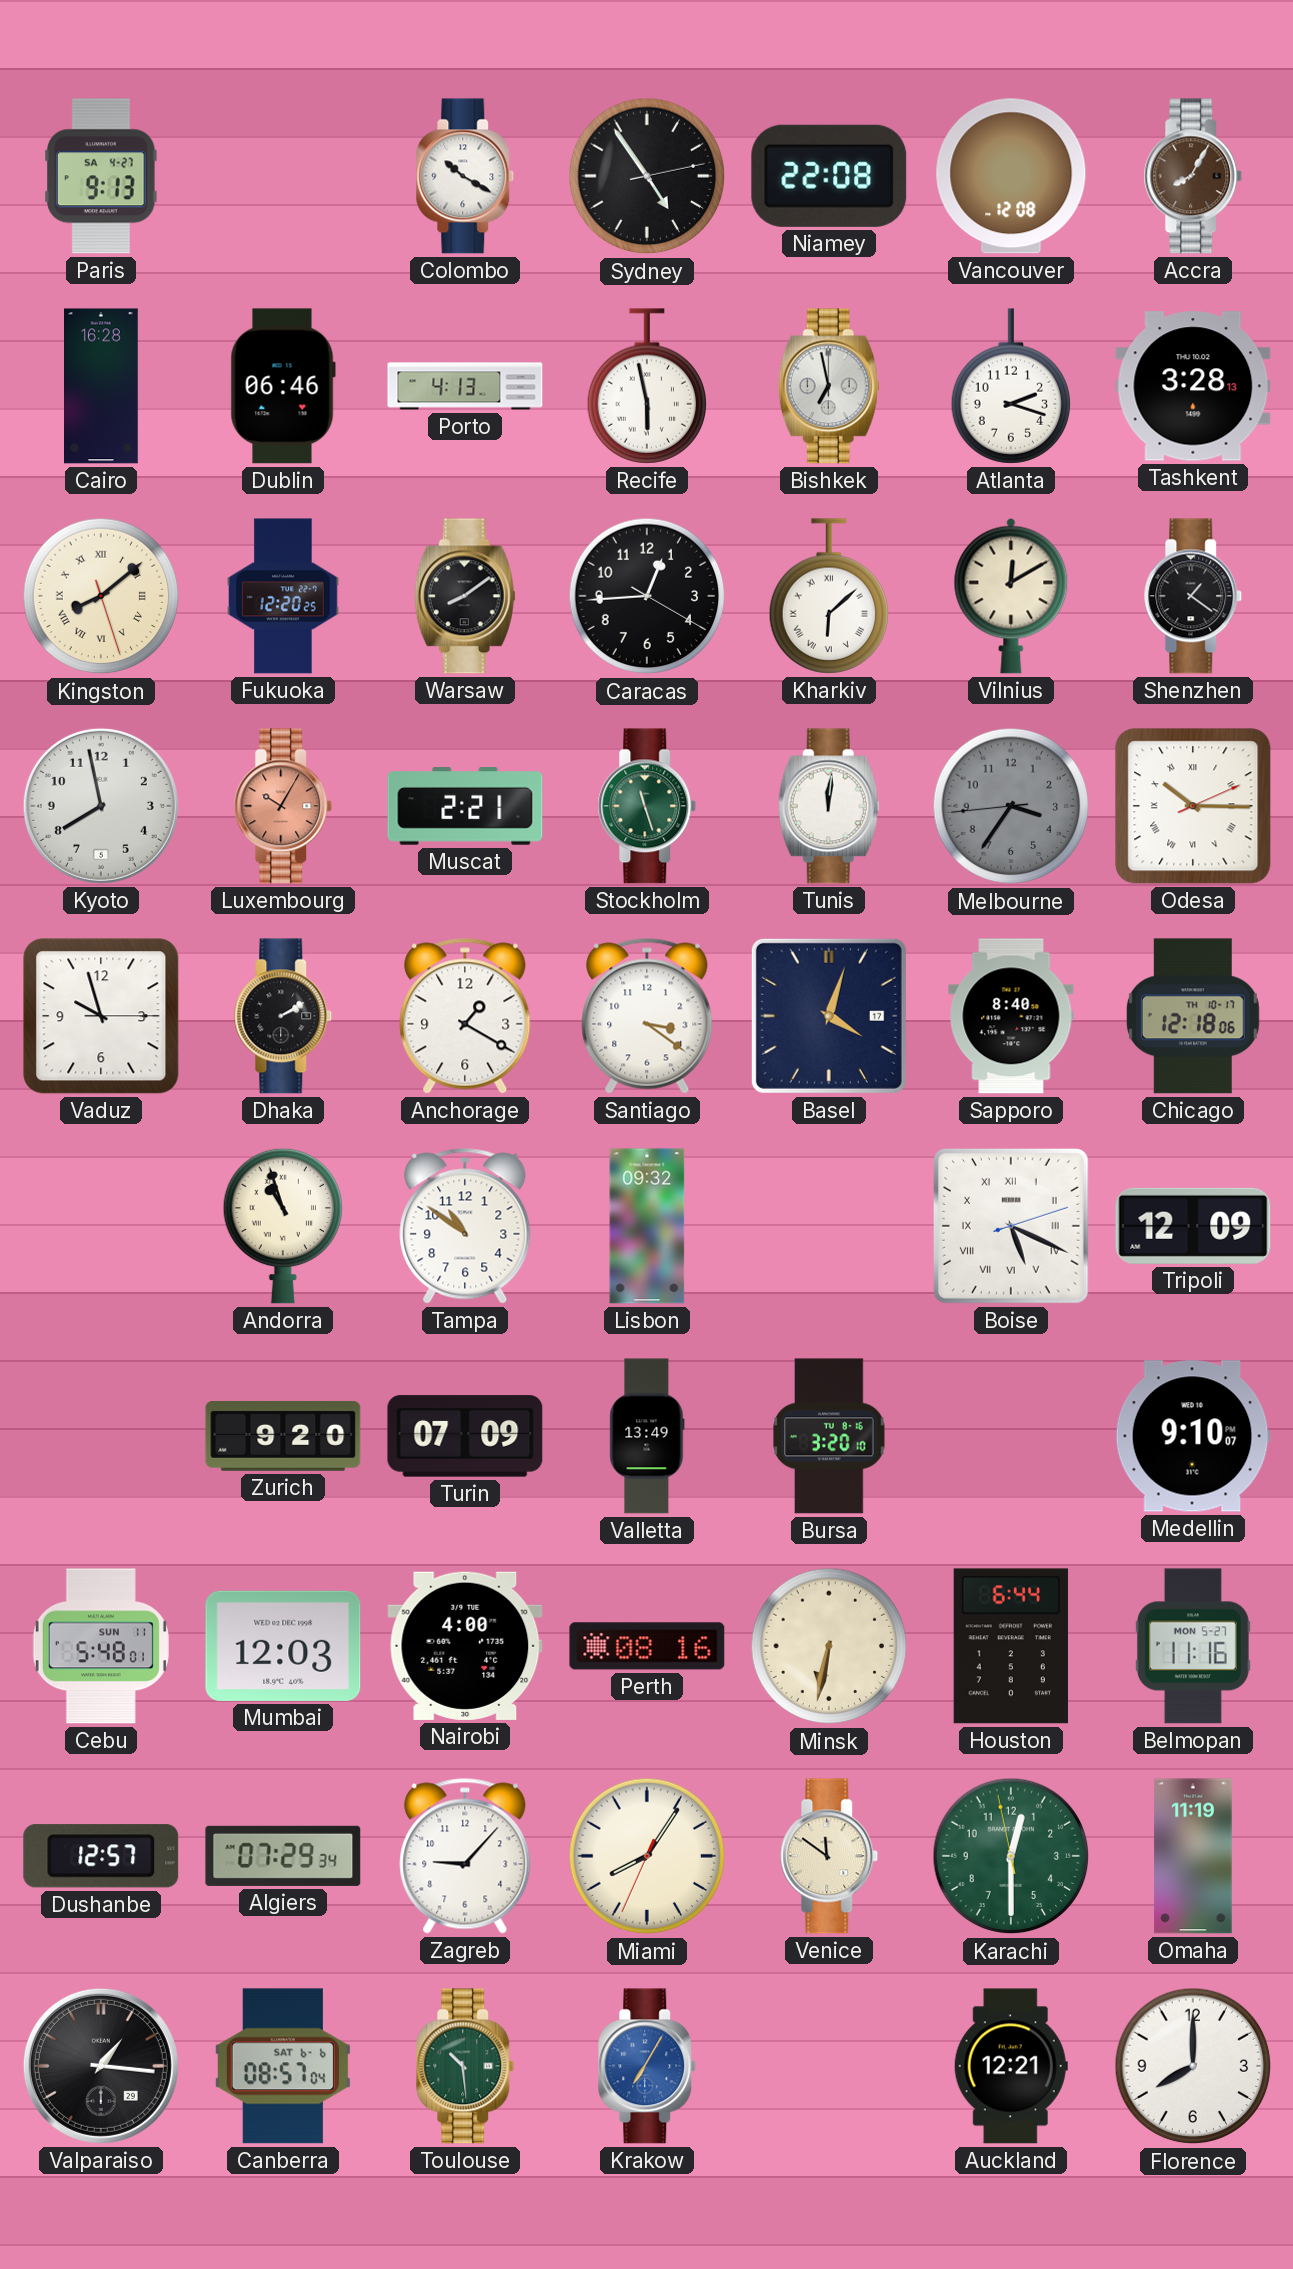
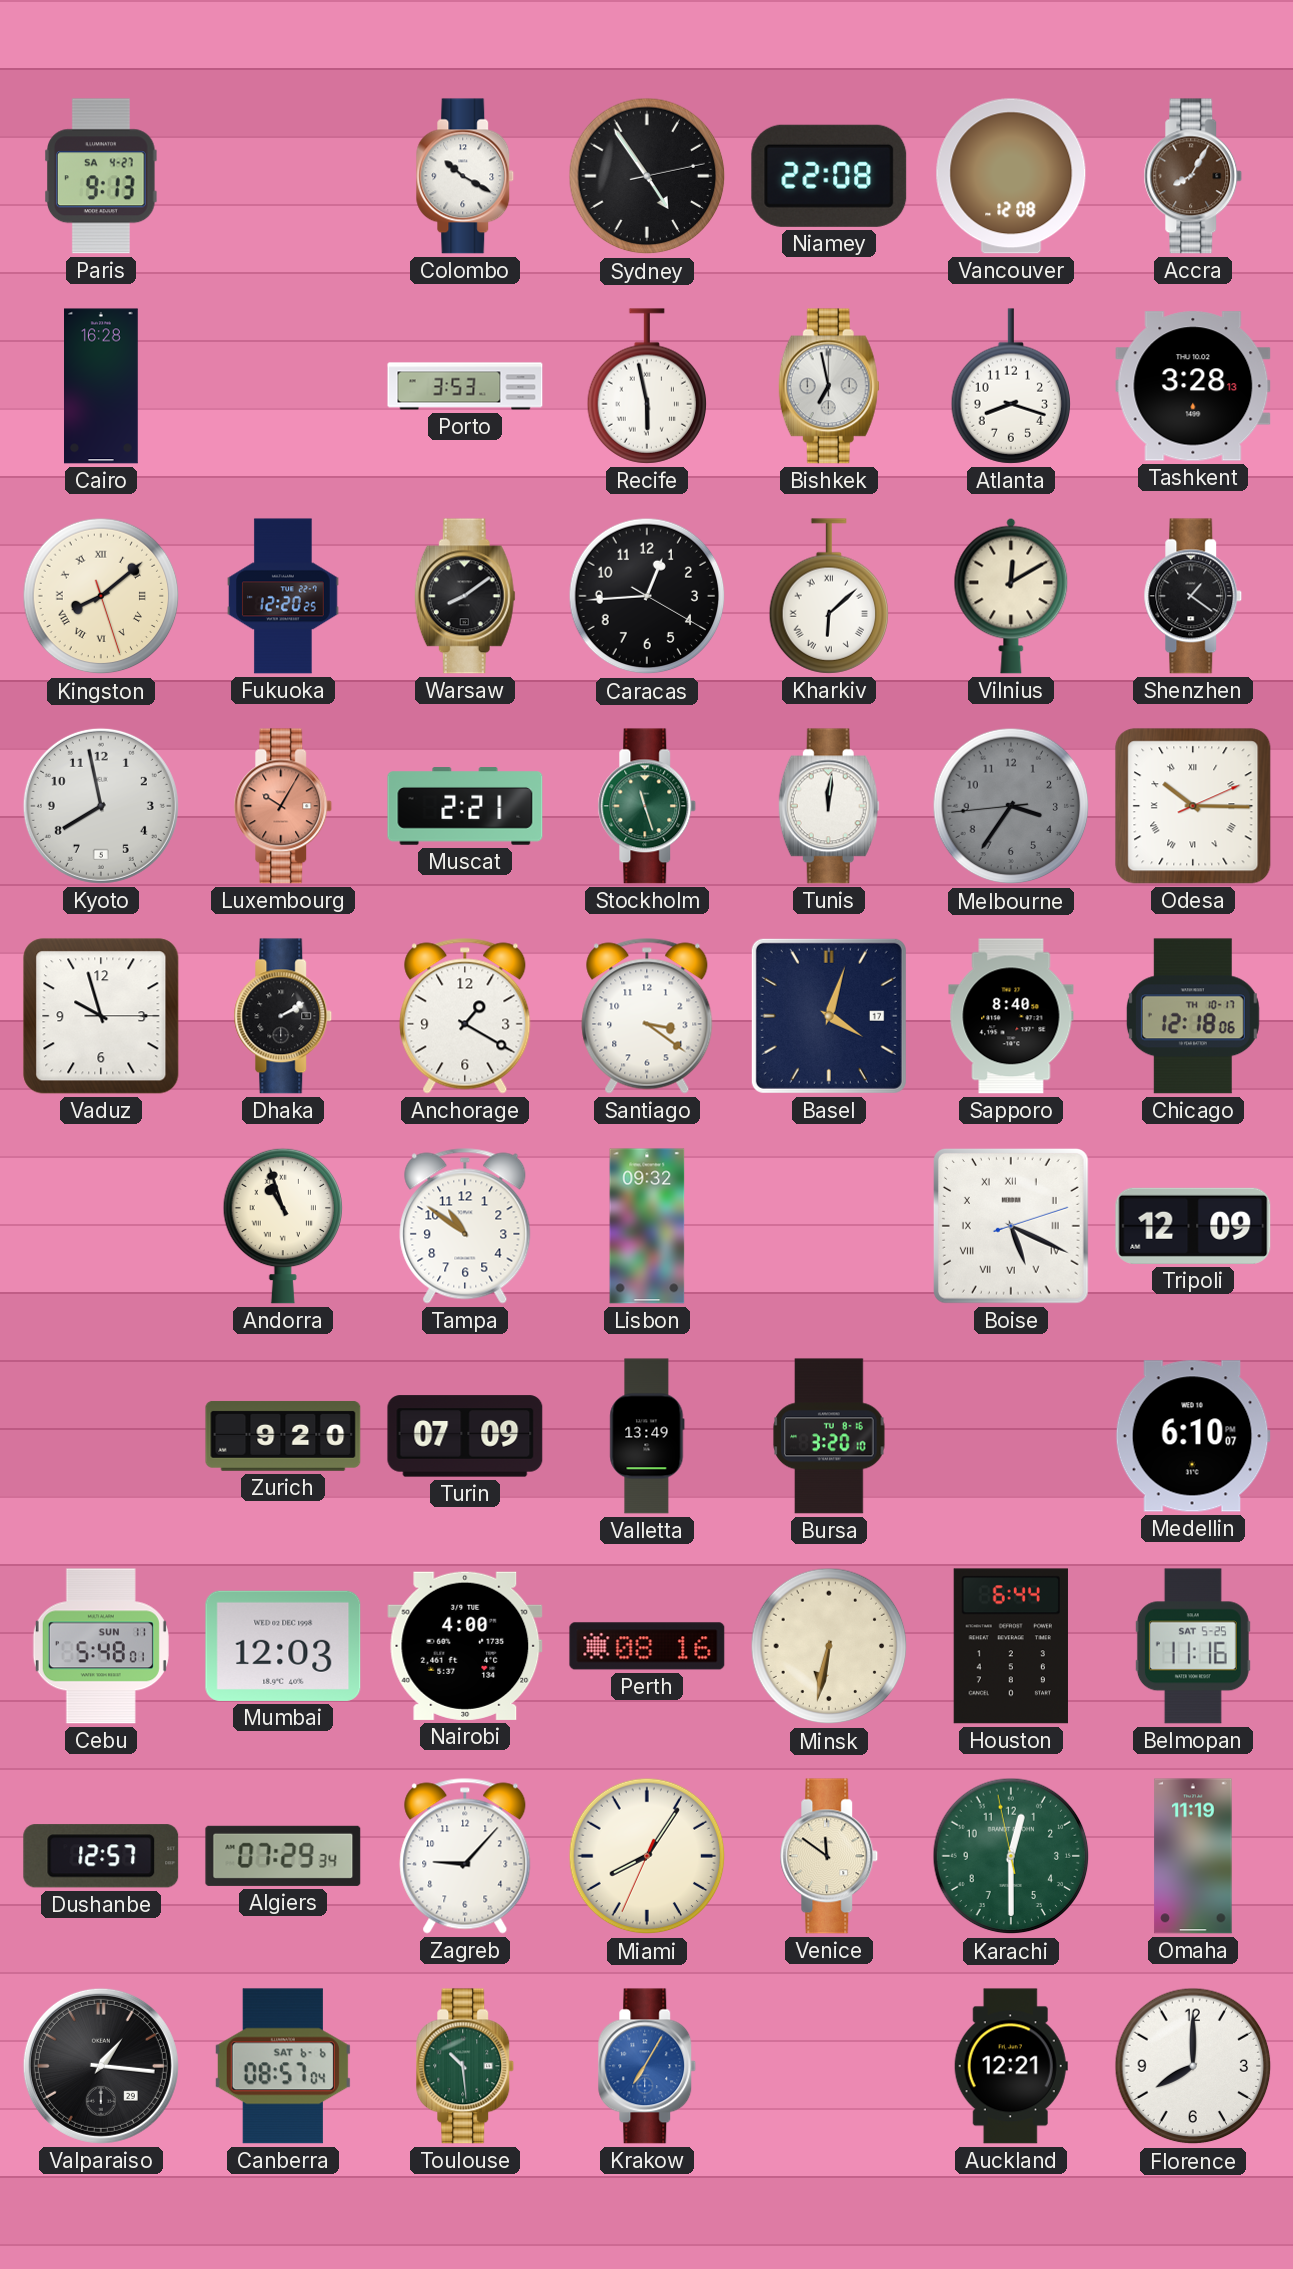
Dublin: 06:46 -> none
Porto: 4:13 -> 3:53
Atlanta: 2:18 -> 8:18
Medellin: 9:10 -> 6:10
Belmopan date: MON 5-27 -> SAT 5-25
